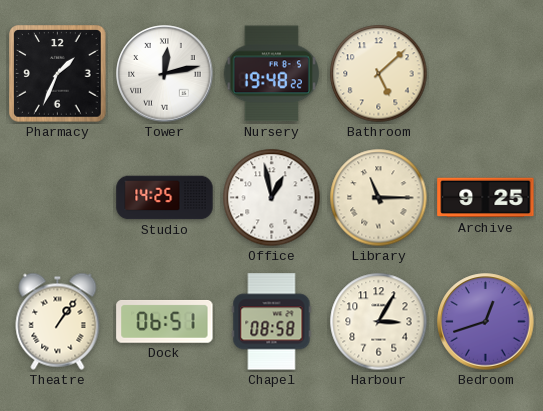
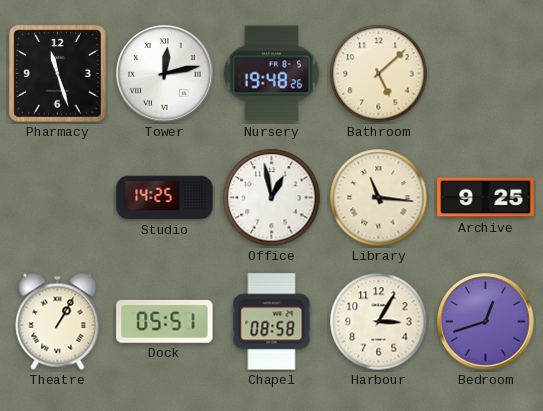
Pharmacy: 1:34 -> 11:27
Nursery: 19:48:22 -> 19:48:26
Library: 11:15 -> 11:16
Theatre: 1:06 -> 1:05
Dock: 06:51 -> 05:51
